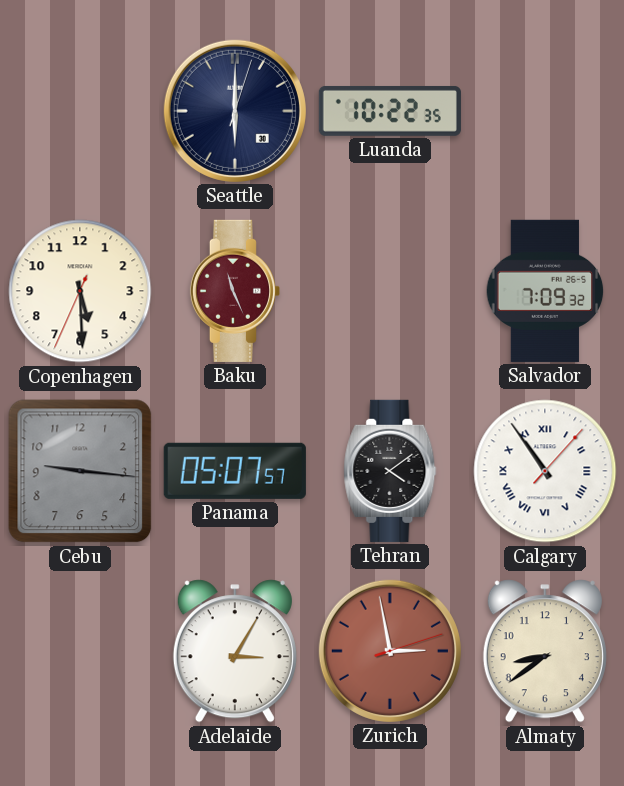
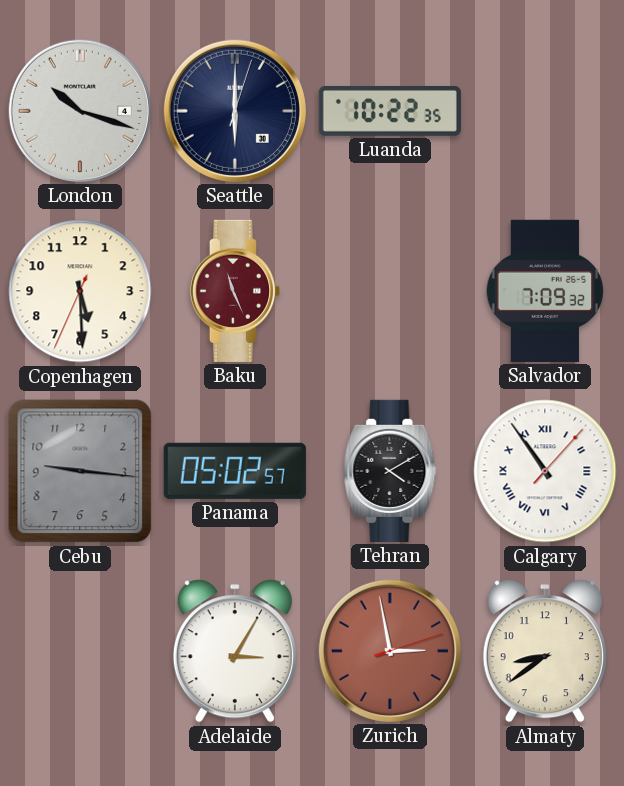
London: none -> 10:18
Panama: 05:07 -> 05:02
Tehran: 4:09 -> 4:10
